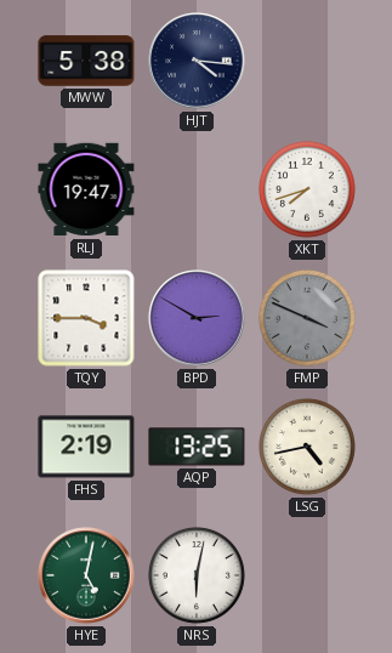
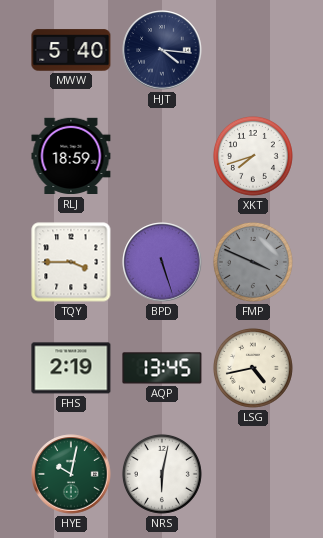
MWW: 5:38 -> 5:40
RLJ: 19:47 -> 18:59
BPD: 2:50 -> 5:27
AQP: 13:25 -> 13:45
HYE: 5:02 -> 10:02
